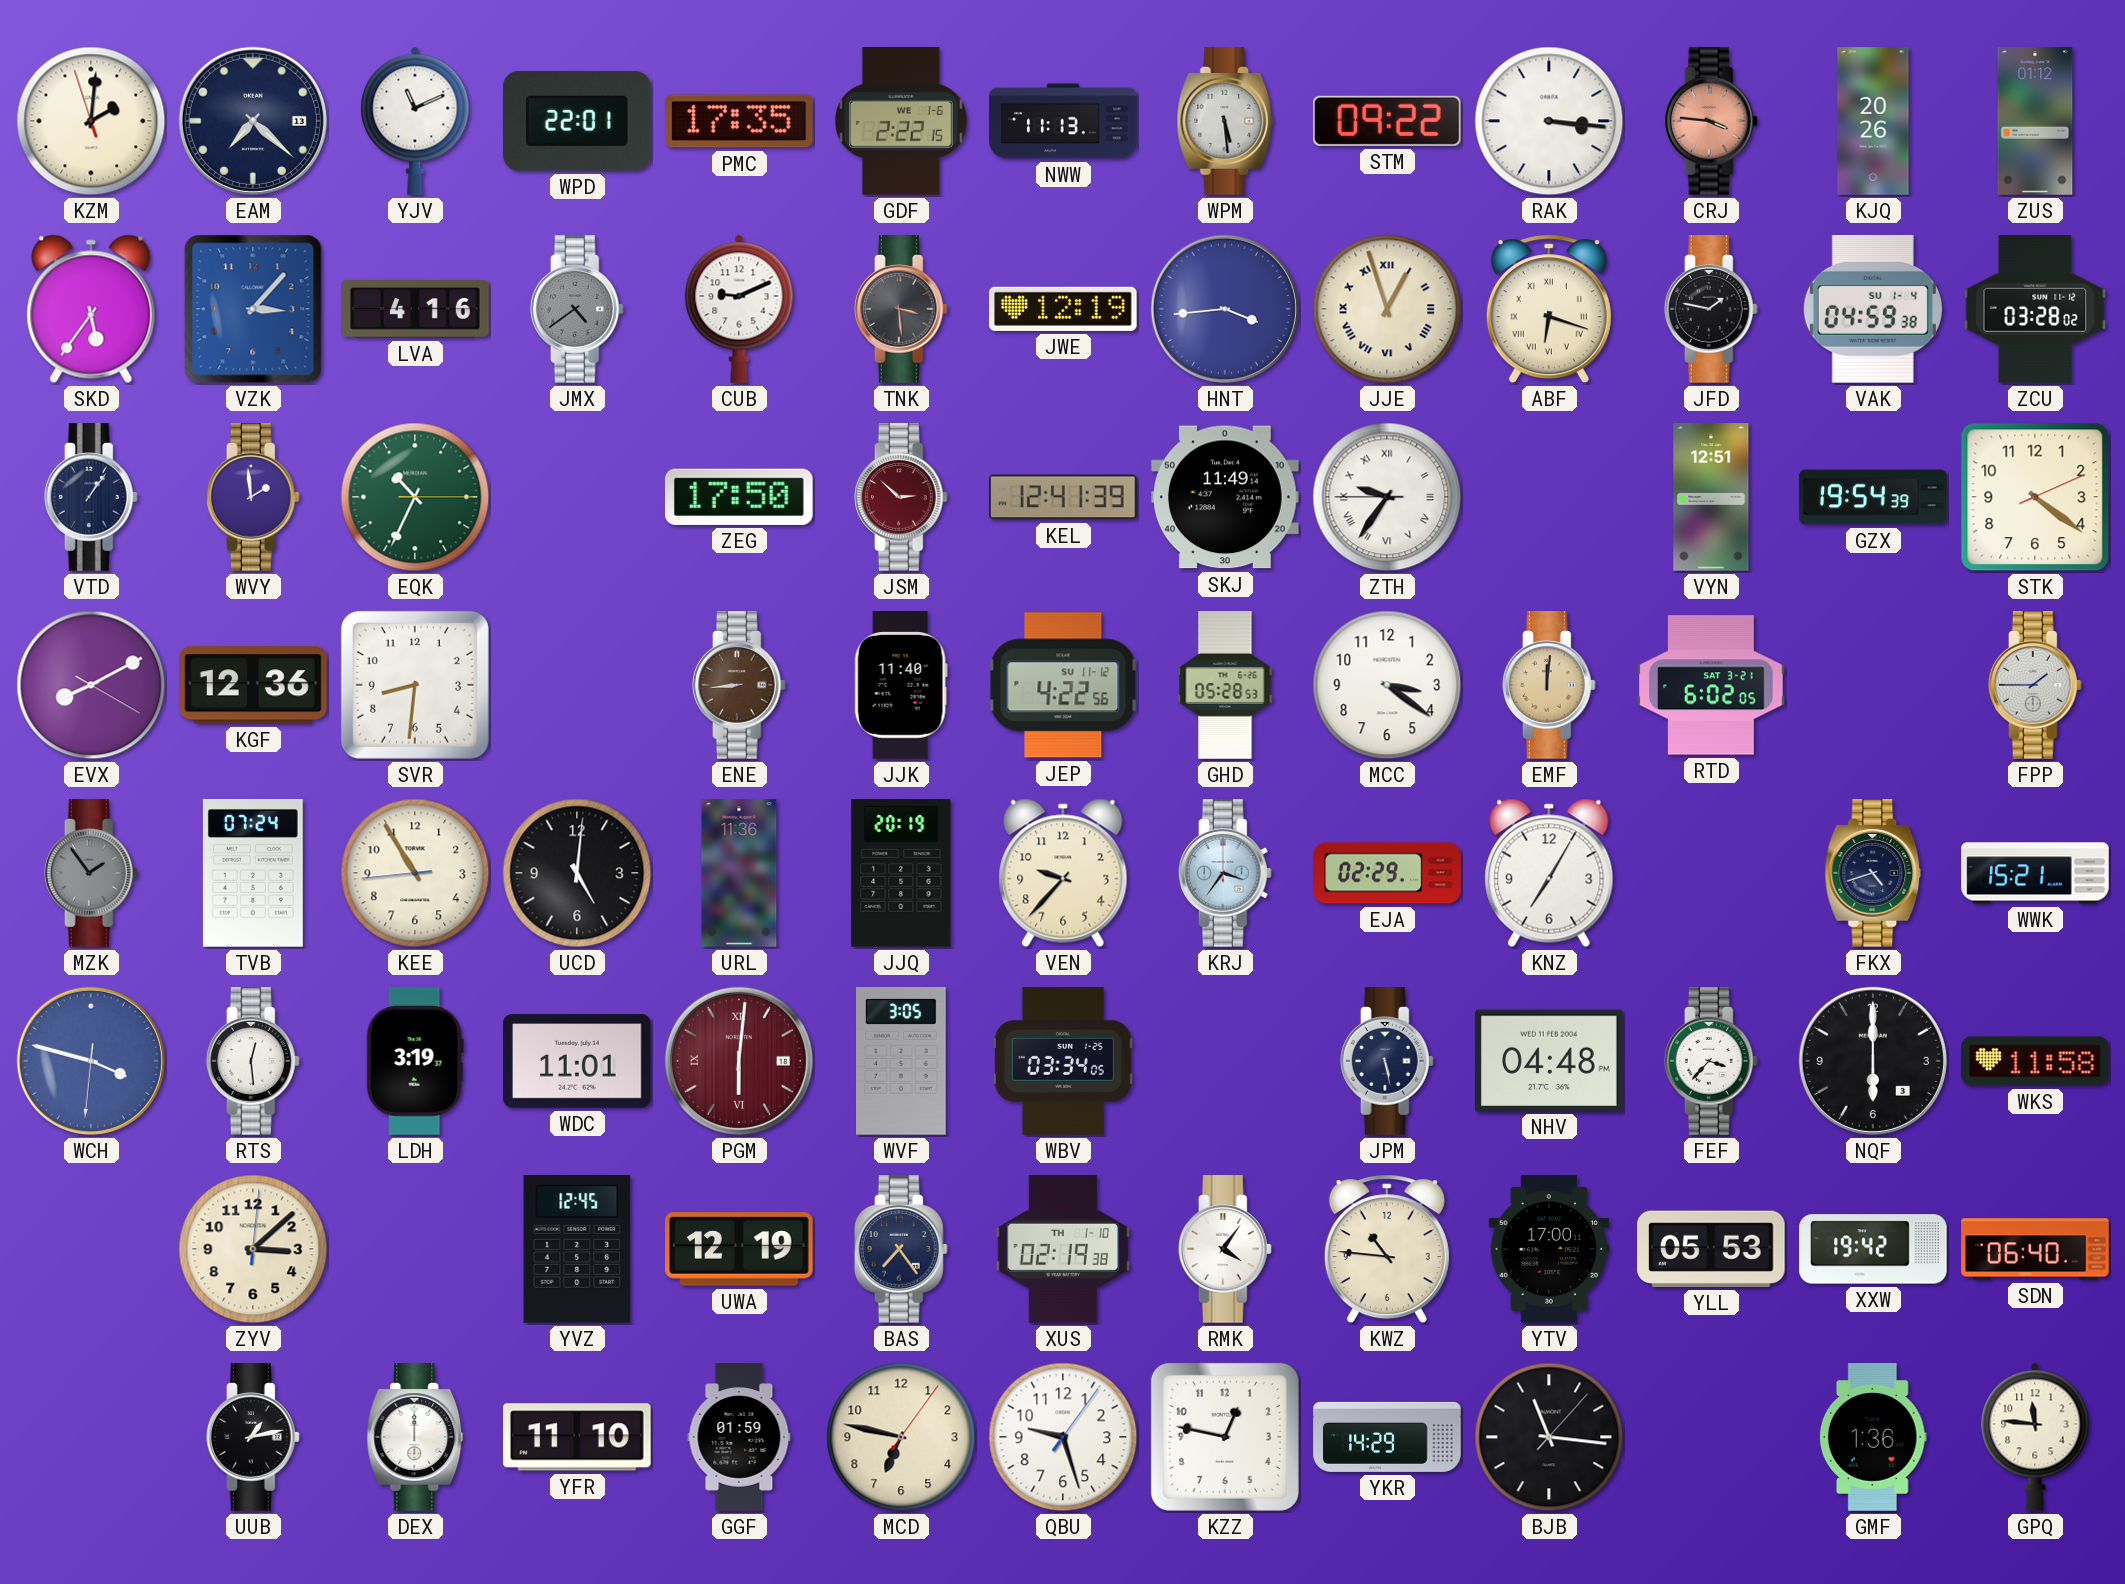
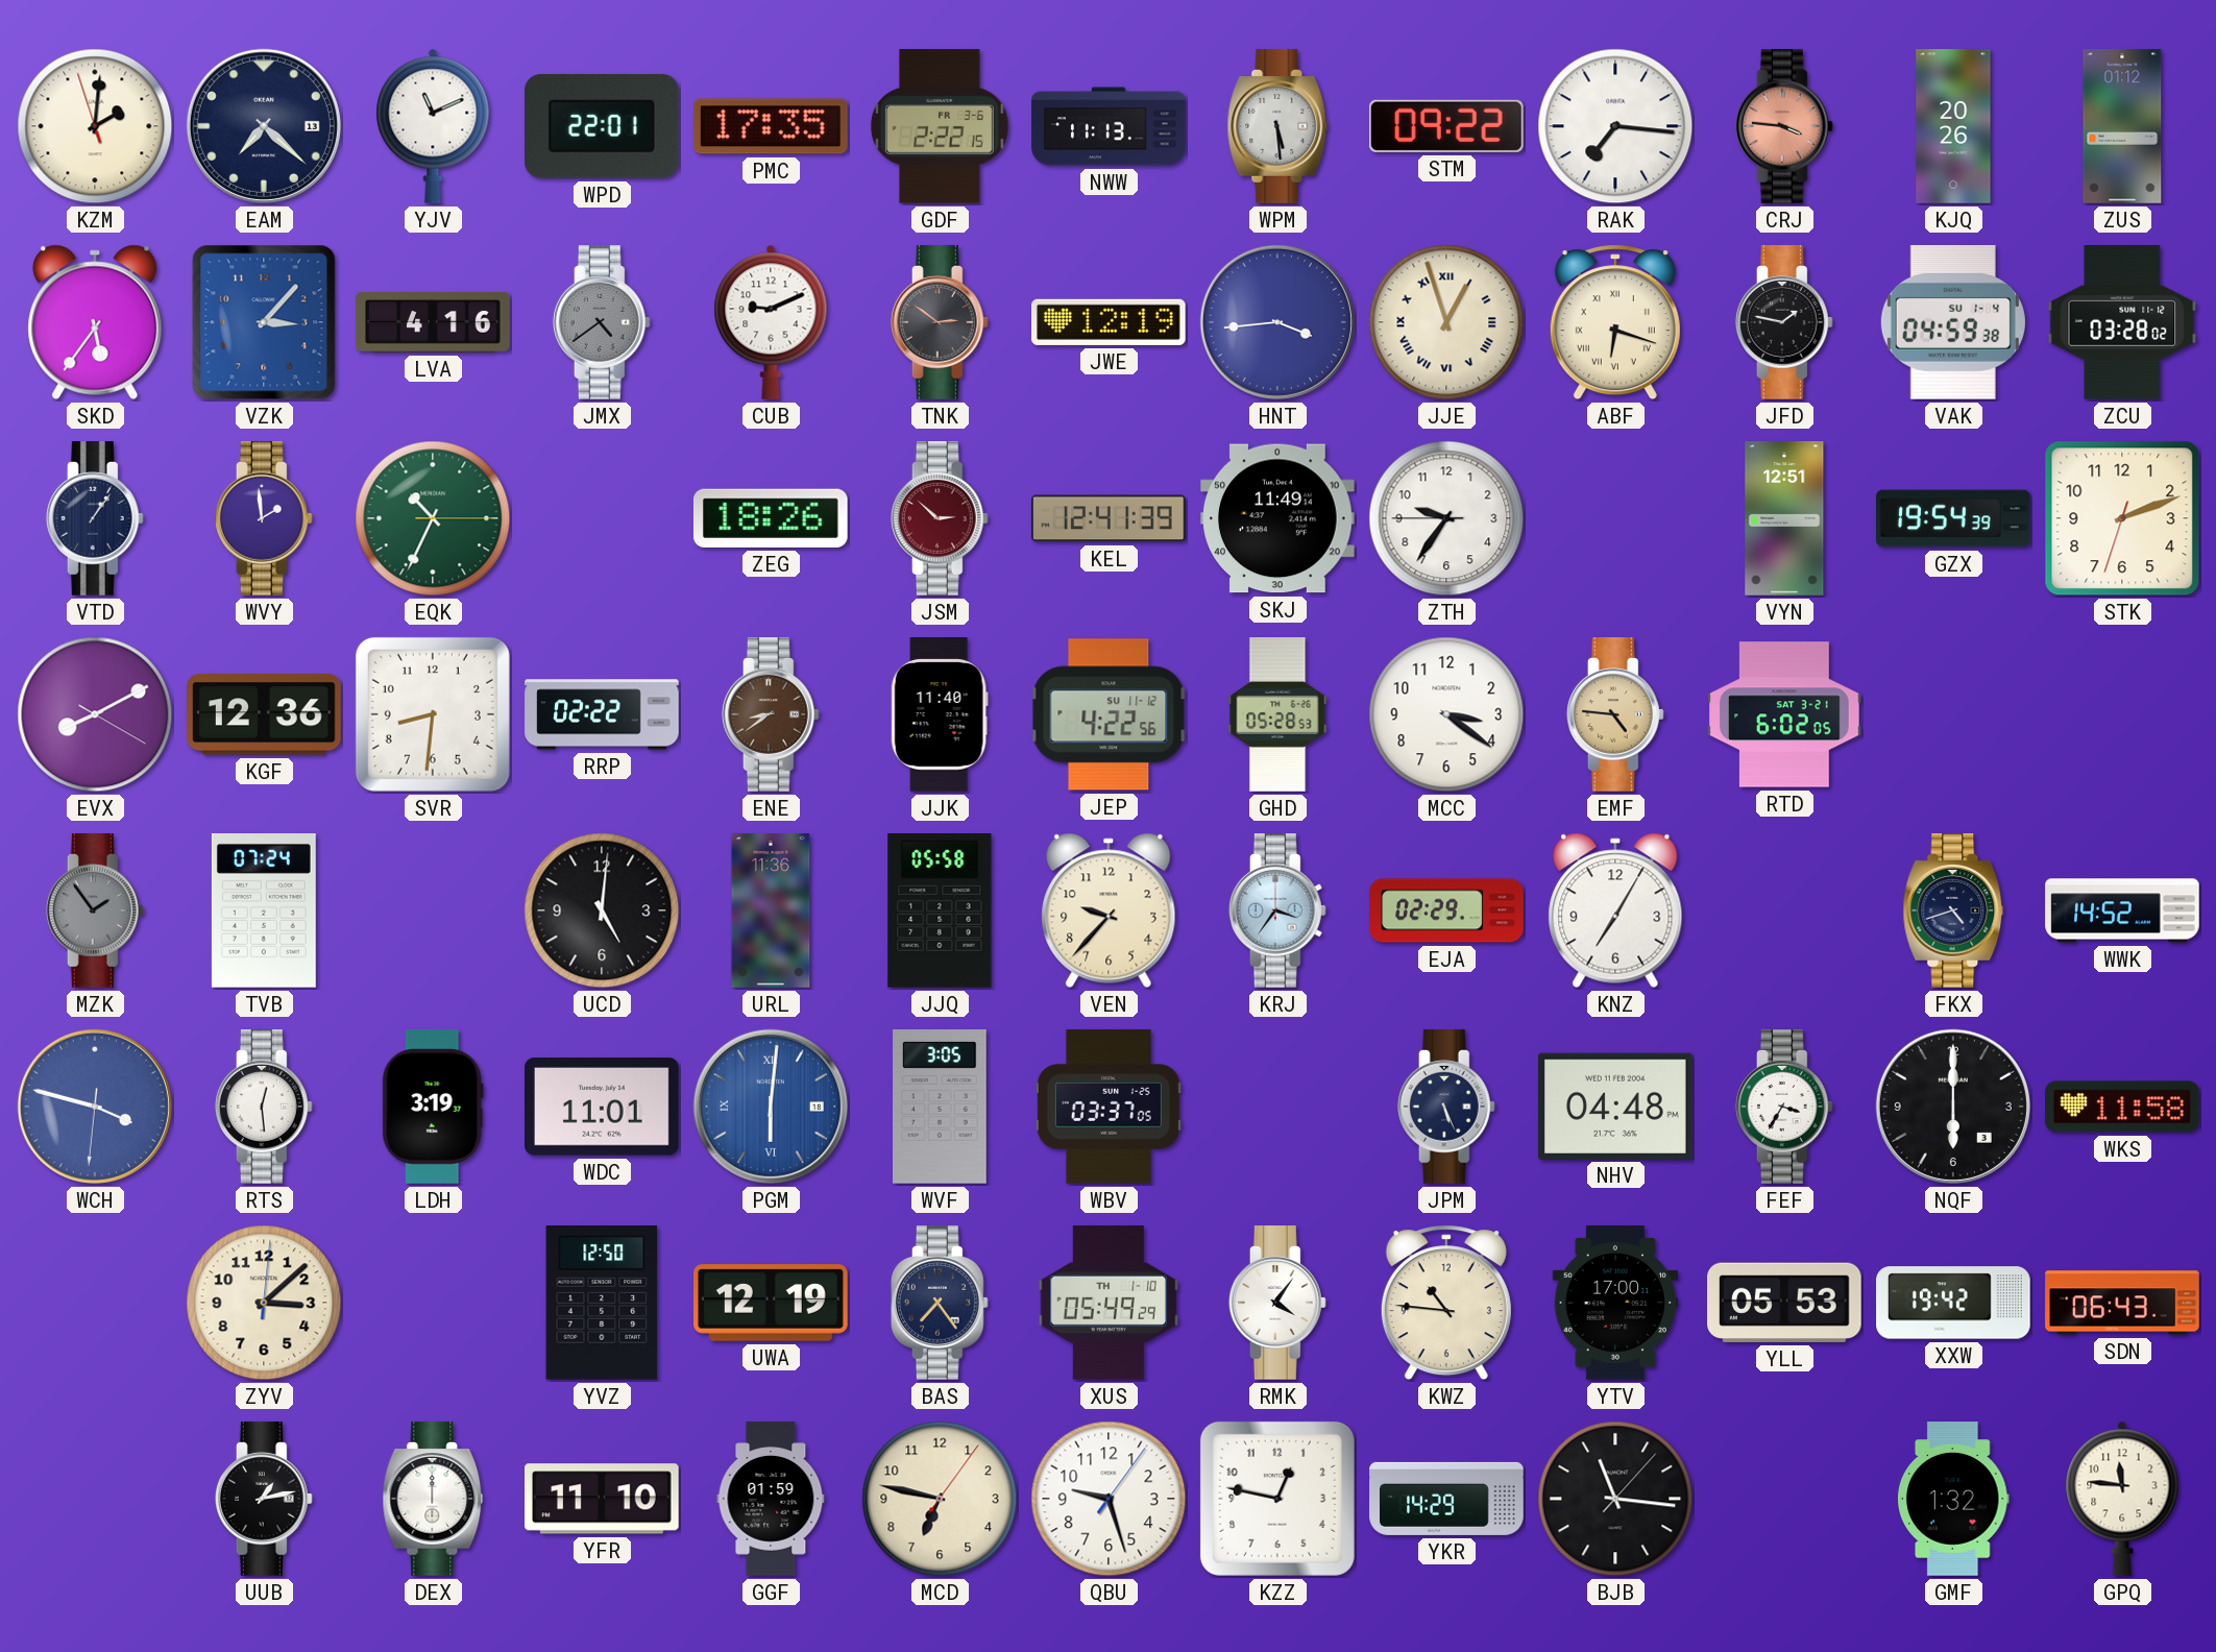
GDF date: WE 1-6 -> FR 3-6
RAK: 3:16 -> 7:16
TNK: 3:29 -> 2:51
ZEG: 17:50 -> 18:26
ZTH numerals: Roman -> Arabic
STK: 4:21 -> 2:11
RRP: none -> 02:22
ENE: 8:44 -> 8:39
EMF: 12:01 -> 4:46
FPP: 1:45 -> none
KEE: 10:54 -> none
JJQ: 20:19 -> 05:58
WWK: 15:21 -> 14:52
PGM dial: burgundy -> blue
WBV: 03:34 -> 03:37
JPM: 5:28 -> 5:26
FEF: 3:37 -> 3:35
YVZ: 12:45 -> 12:50
XUS: 02:19 -> 05:49
SDN: 06:40 -> 06:43
GMF: 1:36 -> 1:32
